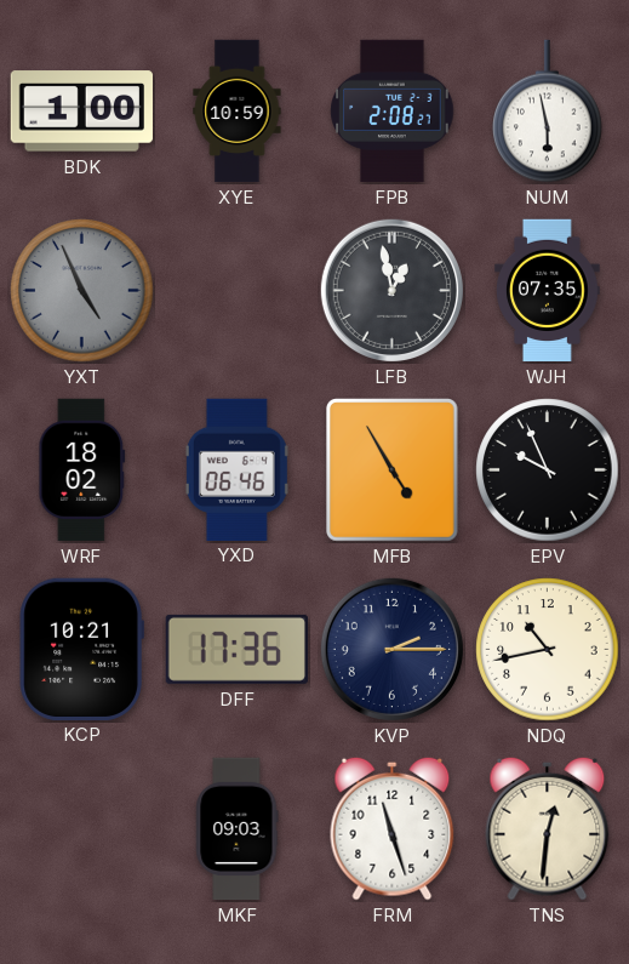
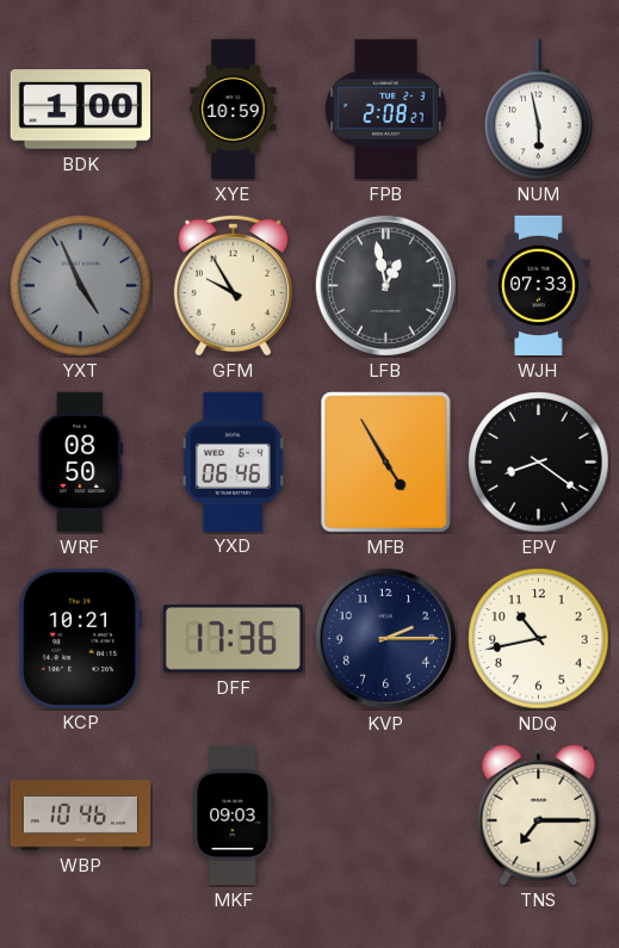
GFM: none -> 9:55
WJH: 07:35 -> 07:33
WRF: 18:02 -> 08:50
EPV: 9:56 -> 8:21
WBP: none -> 10:46
FRM: 11:27 -> none
TNS: 12:31 -> 7:15
